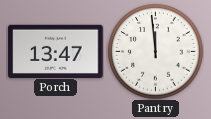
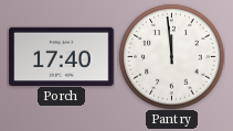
Porch: 13:47 -> 17:40
